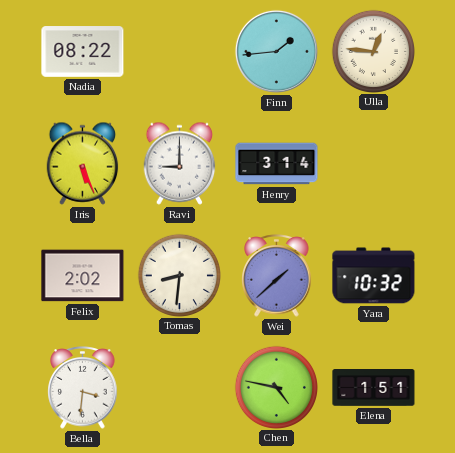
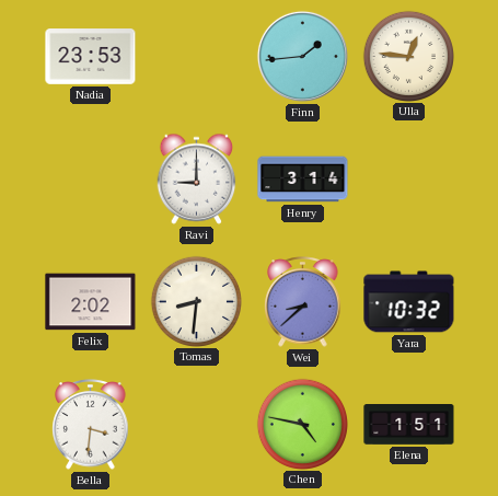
Nadia: 08:22 -> 23:53
Iris: 5:26 -> none
Wei: 1:38 -> 8:38
